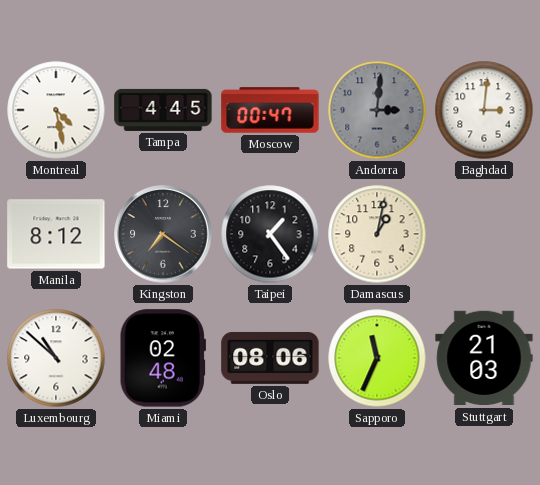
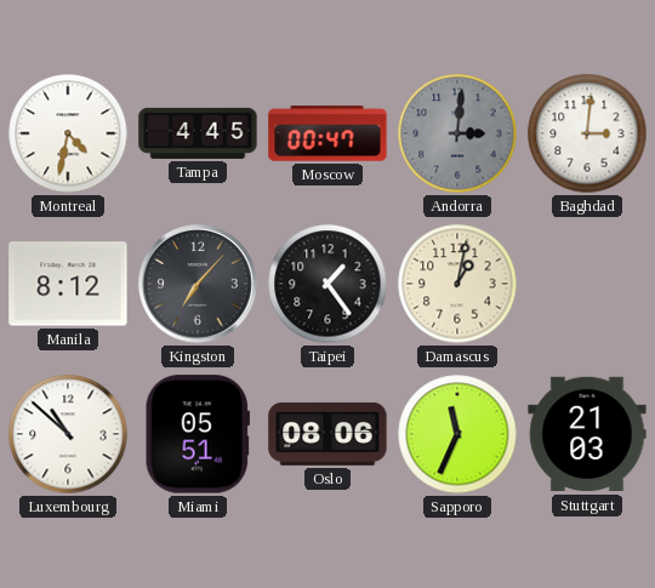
Montreal: 4:28 -> 4:32
Kingston: 7:21 -> 7:07
Miami: 02:48 -> 05:51
